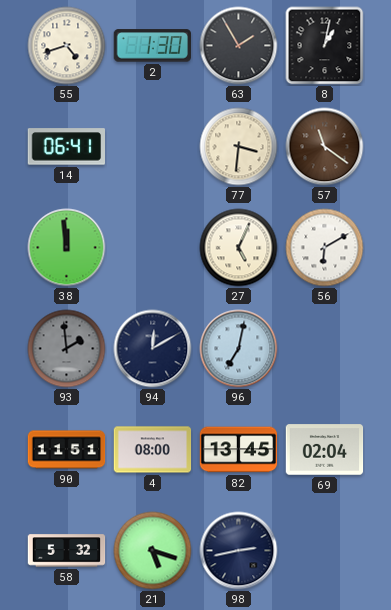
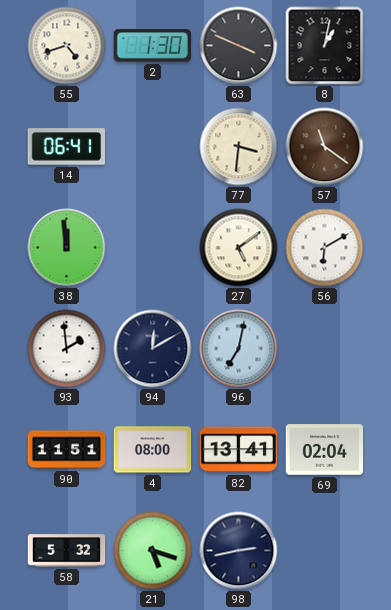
63: 1:55 -> 3:49
27: 5:04 -> 5:09
93 dial: grey -> white
82: 13:45 -> 13:41
